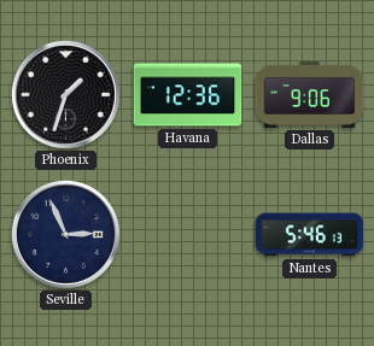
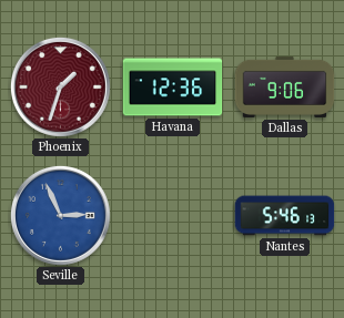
Phoenix dial: black -> burgundy
Seville dial: navy -> blue
